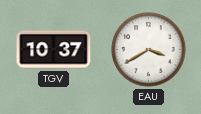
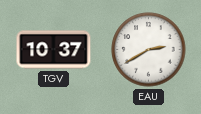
EAU: 3:40 -> 2:40
